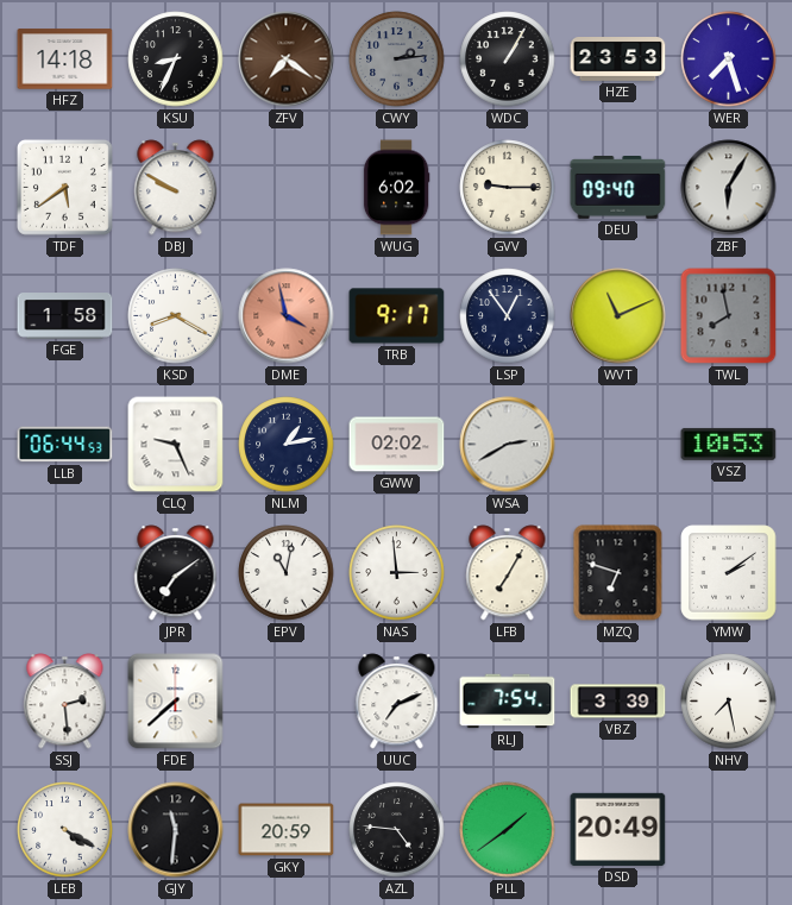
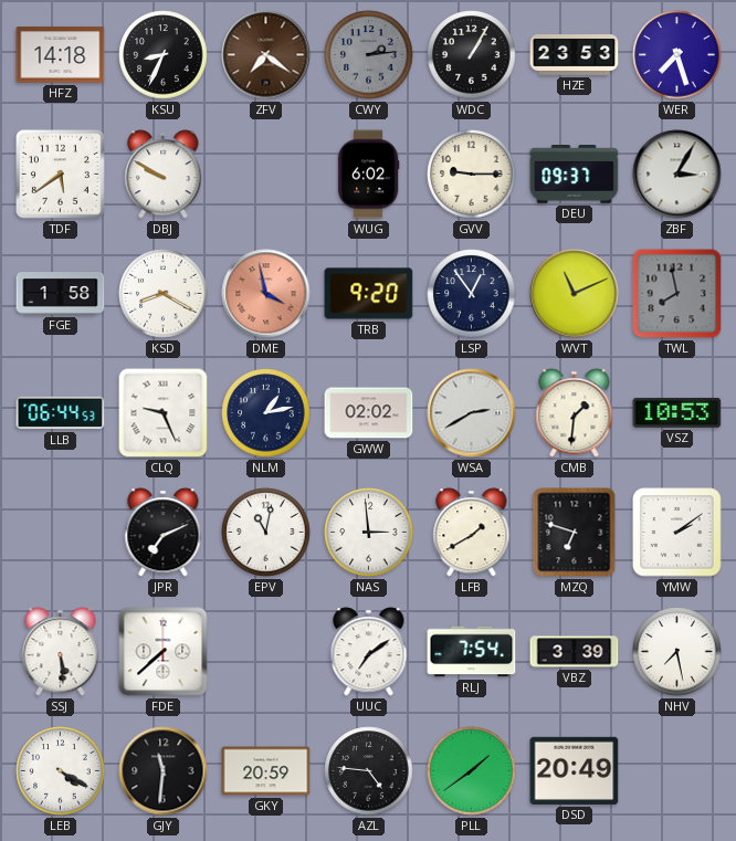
DEU: 09:40 -> 09:37
ZBF: 6:05 -> 3:05
TRB: 9:17 -> 9:20
CMB: none -> 1:31
JPR: 7:09 -> 7:11
LFB: 7:05 -> 1:40
SSJ: 2:29 -> 5:29
UUC: 7:11 -> 7:09
